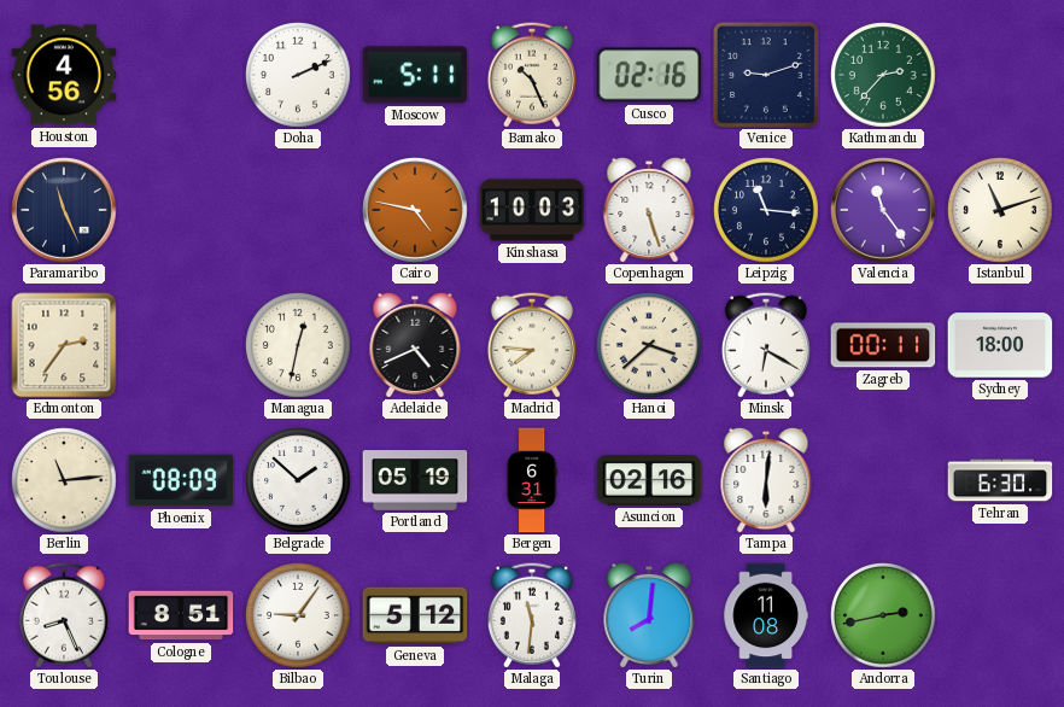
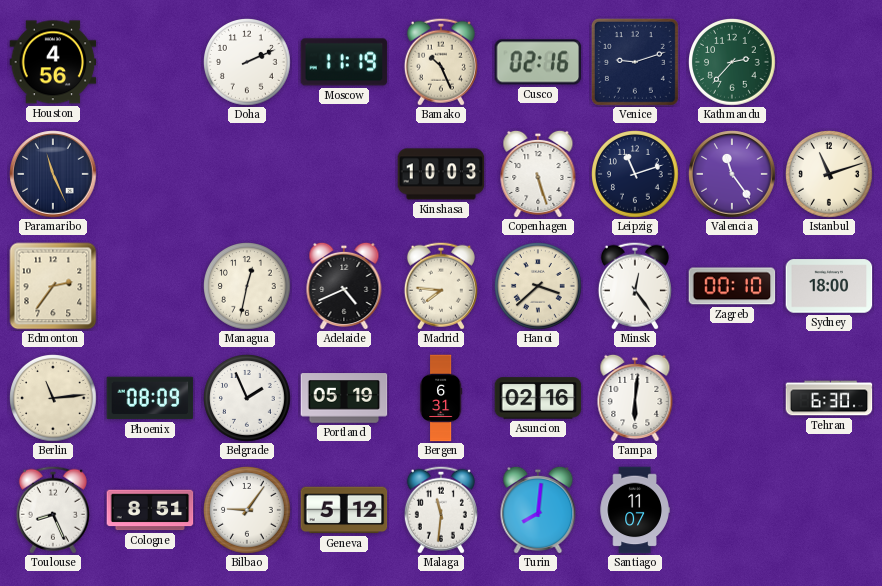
Moscow: 5:11 -> 11:19
Cairo: 4:47 -> none
Leipzig: 11:16 -> 11:12
Minsk: 6:20 -> 12:24
Zagreb: 00:11 -> 00:10
Belgrade: 1:52 -> 1:56
Santiago: 11:08 -> 11:07
Andorra: 2:43 -> none
